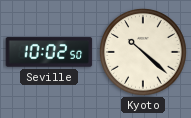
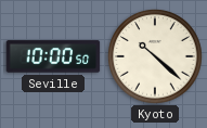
Seville: 10:02 -> 10:00
